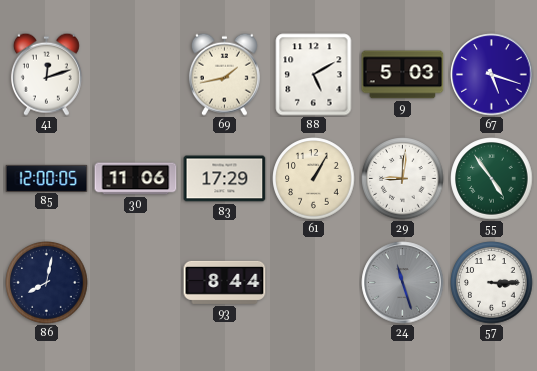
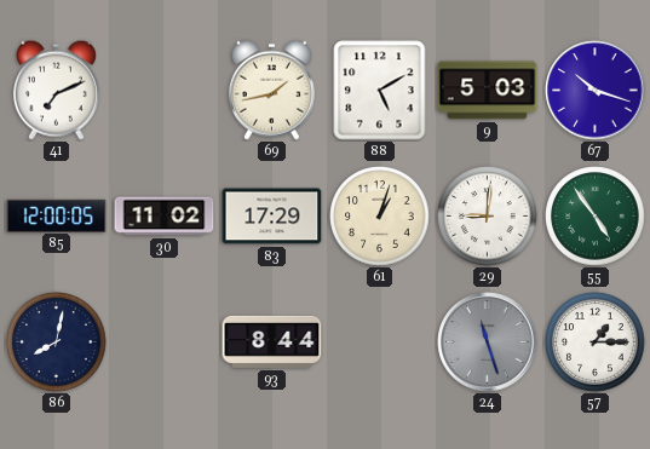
41: 12:12 -> 7:11
67: 5:18 -> 10:18
30: 11:06 -> 11:02
61: 1:05 -> 1:03
57: 3:15 -> 1:15
